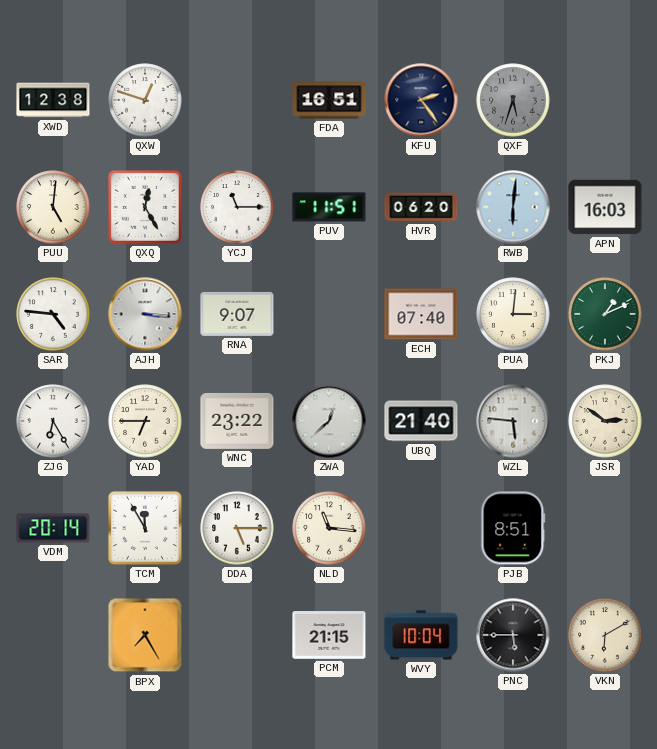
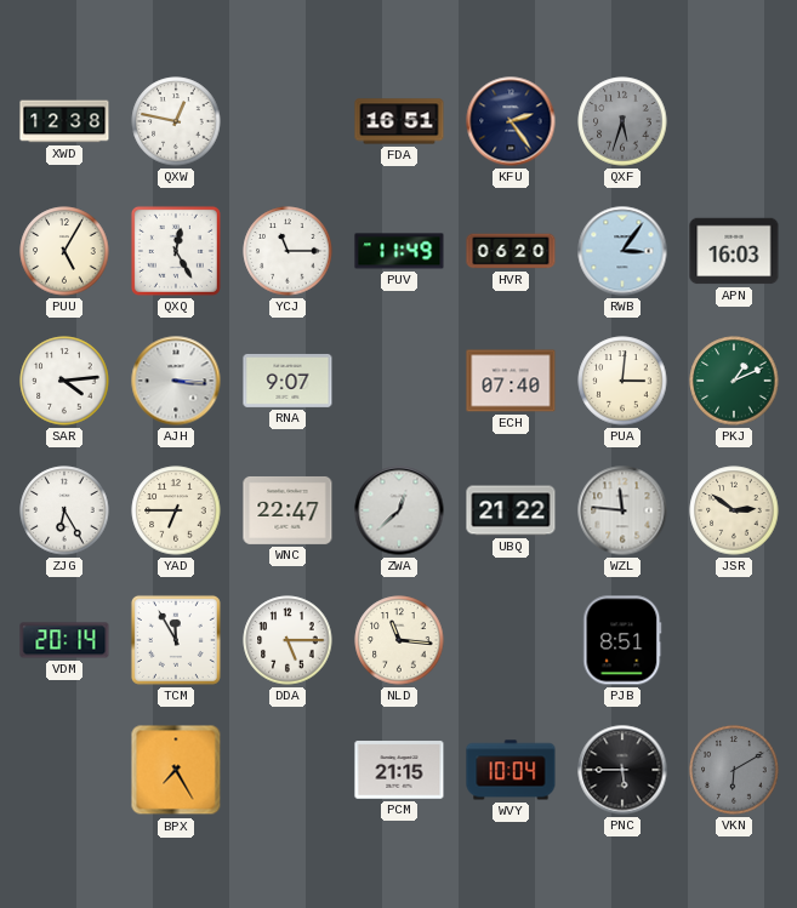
QXW: 12:48 -> 12:47
PUU: 5:01 -> 5:05
PUV: 11:51 -> 11:49
RWB: 6:01 -> 3:06
SAR: 4:46 -> 4:14
WNC: 23:22 -> 22:47
UBQ: 21:40 -> 21:22
WZL: 5:46 -> 11:46
VKN dial: cream -> grey
